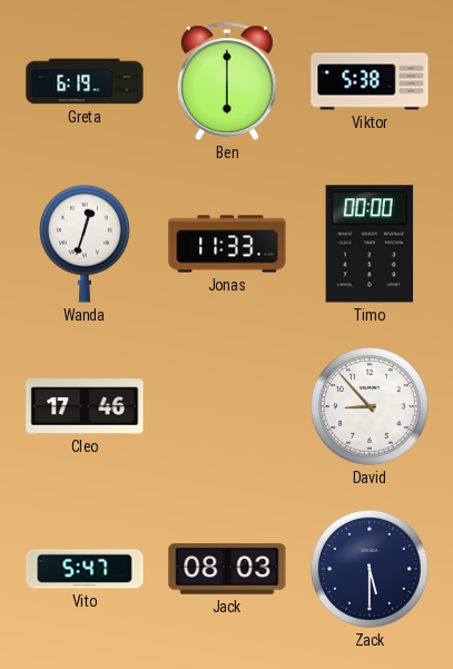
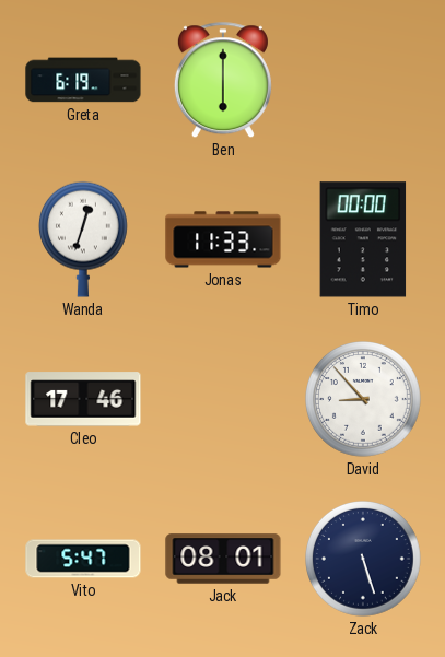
Viktor: 5:38 -> none
Jack: 08:03 -> 08:01
Zack: 5:30 -> 5:27
